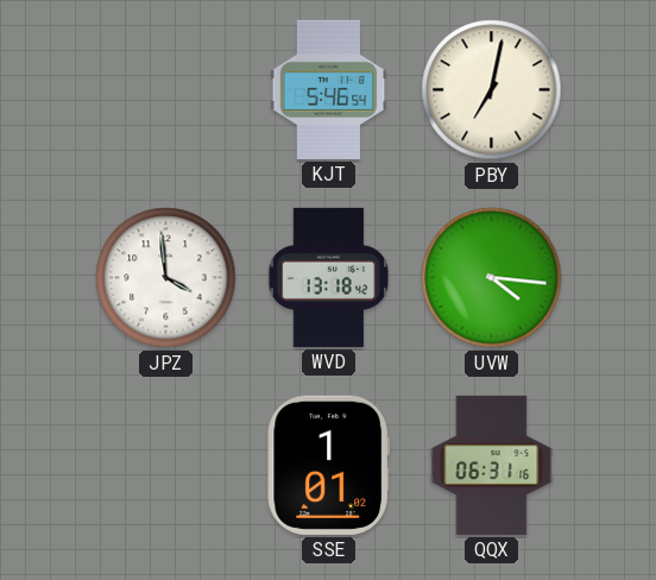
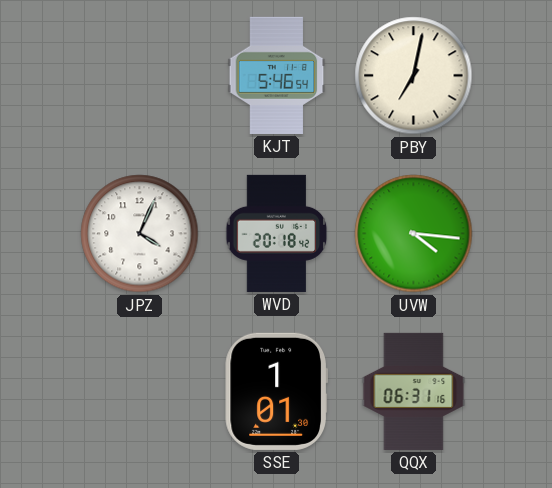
JPZ: 3:59 -> 4:04
WVD: 13:18 -> 20:18
SSE: 1:01:02 -> 1:01:30
